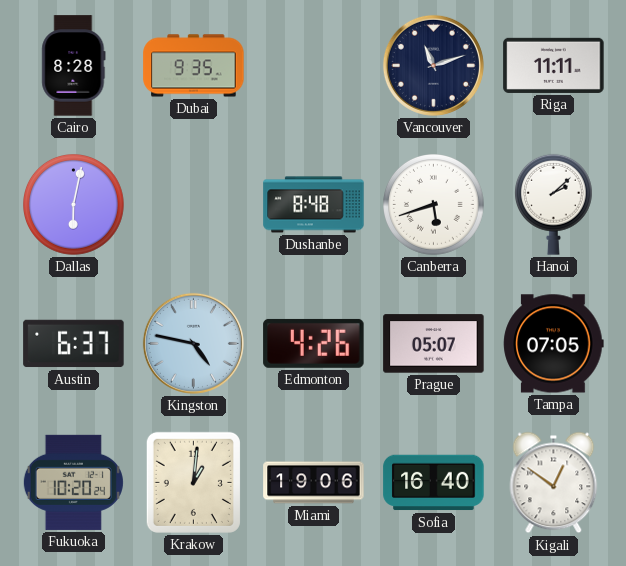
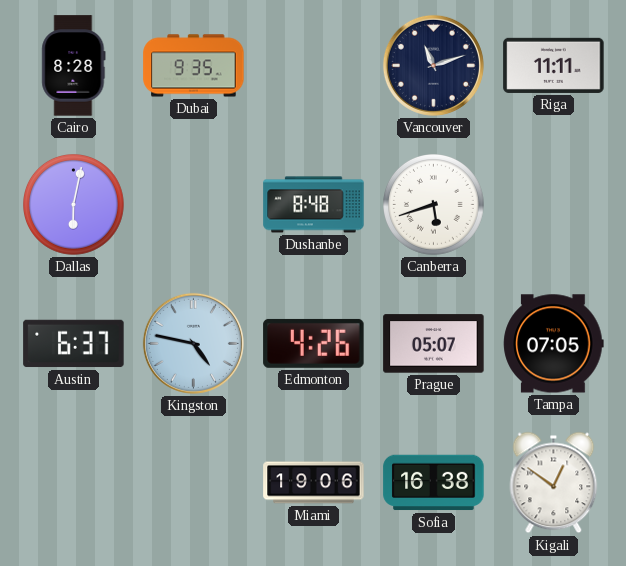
Hanoi: 2:08 -> none
Fukuoka: 10:20 -> none
Krakow: 1:01 -> none
Sofia: 16:40 -> 16:38
